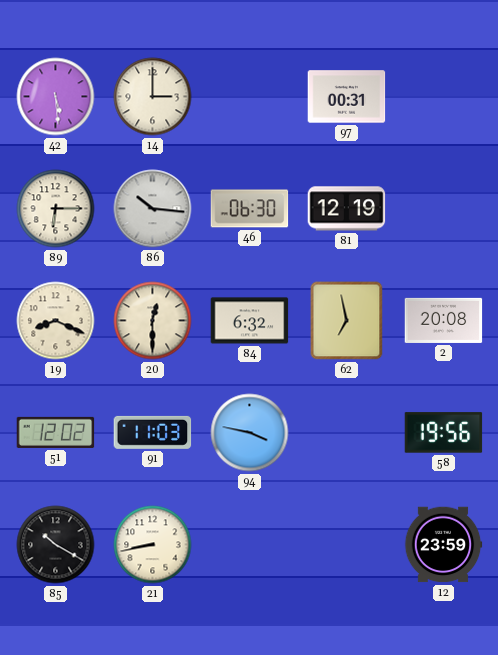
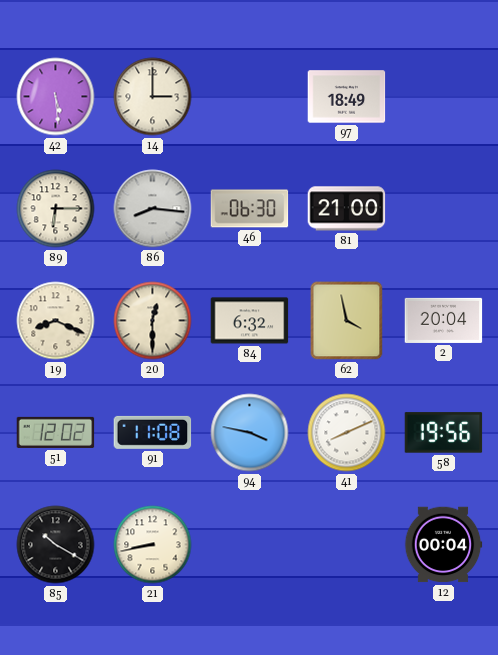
97: 00:31 -> 18:49
86: 10:16 -> 8:16
81: 12:19 -> 21:00
62: 6:58 -> 3:58
2: 20:08 -> 20:04
91: 11:03 -> 11:08
41: none -> 8:11
12: 23:59 -> 00:04
